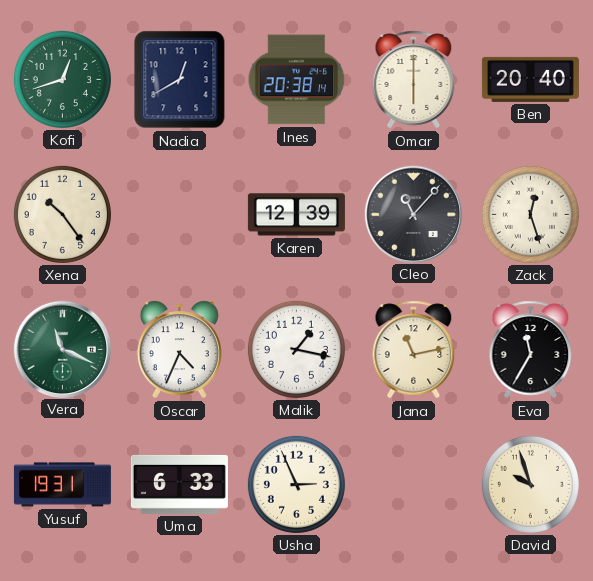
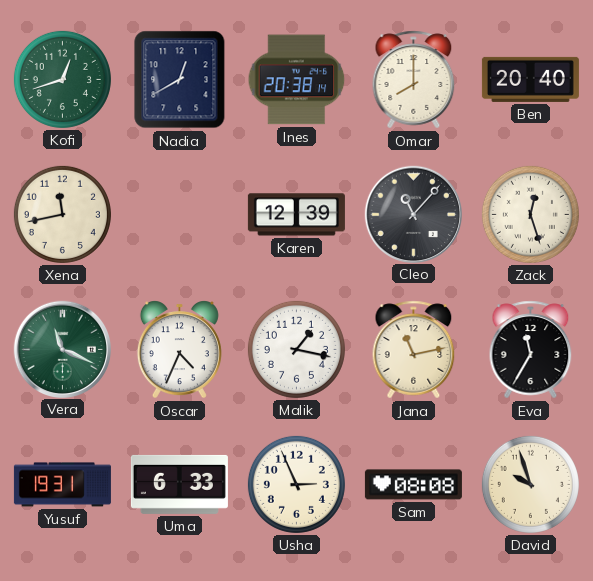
Omar: 6:00 -> 8:00
Xena: 10:24 -> 11:43
Sam: none -> 08:08
